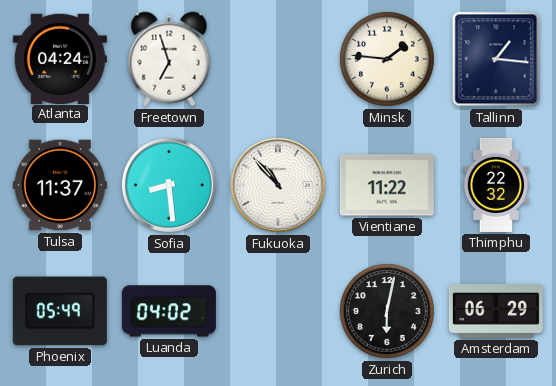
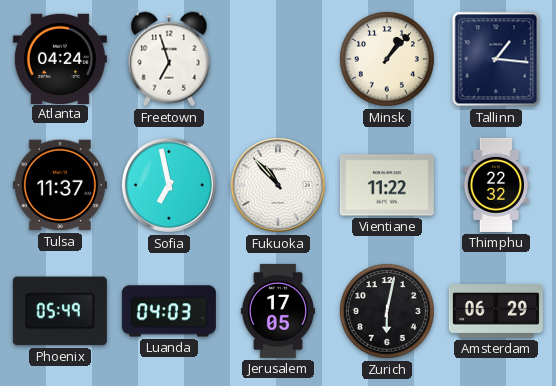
Minsk: 1:46 -> 1:07
Sofia: 8:29 -> 6:58
Luanda: 04:02 -> 04:03
Jerusalem: none -> 17:05
